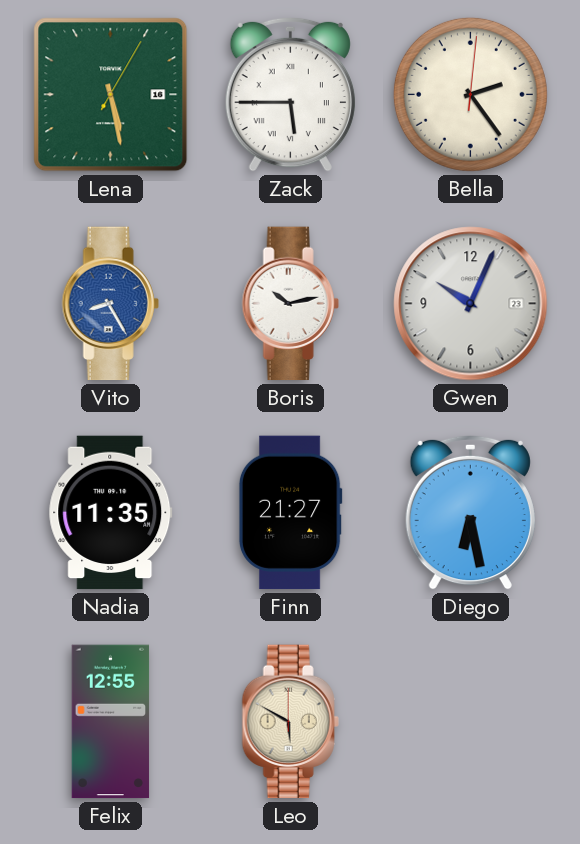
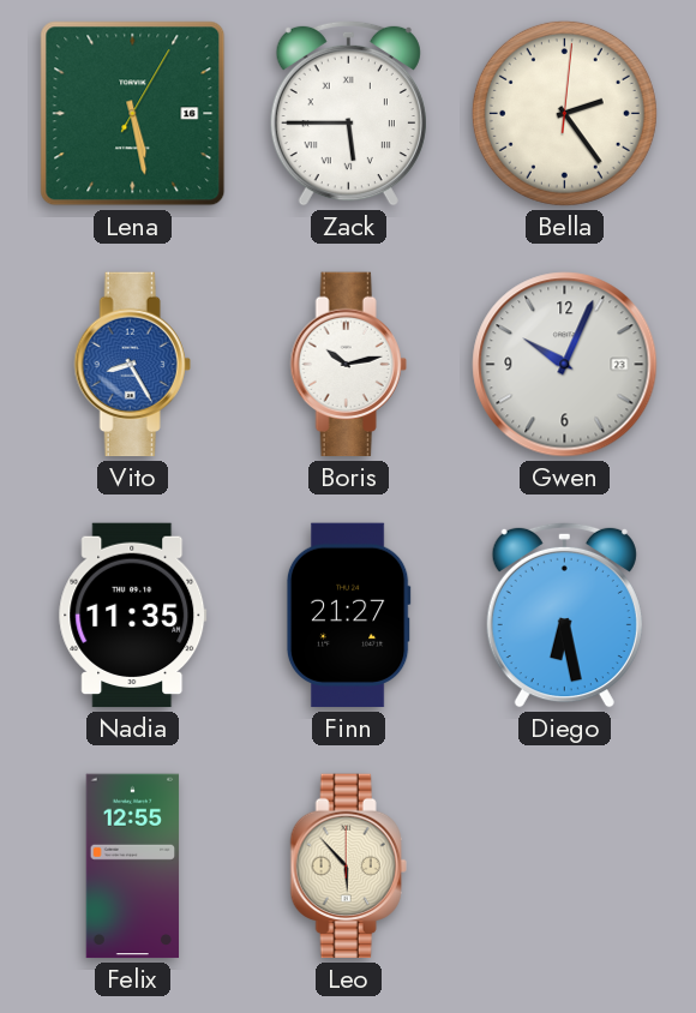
Leo: 5:50 -> 5:53
